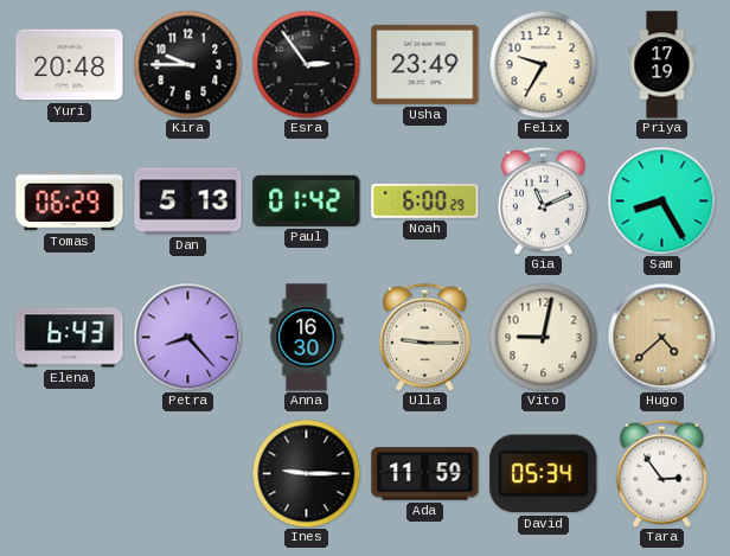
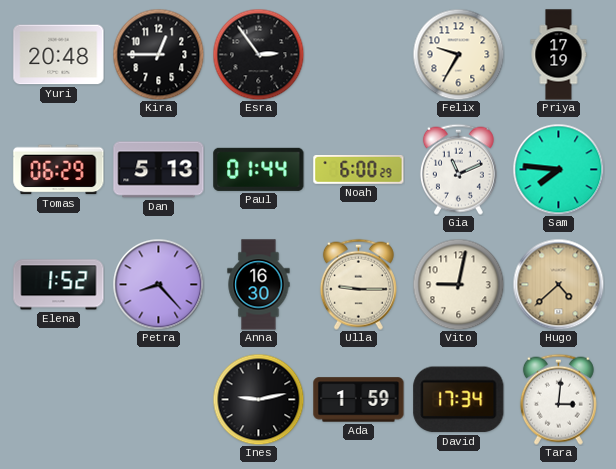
Kira: 9:45 -> 12:45
Usha: 23:49 -> none
Paul: 01:42 -> 01:44
Sam: 8:25 -> 7:46
Elena: 6:43 -> 1:52
Ines: 9:15 -> 9:13
Ada: 11:59 -> 1:59
David: 05:34 -> 17:34
Tara: 2:54 -> 3:01
